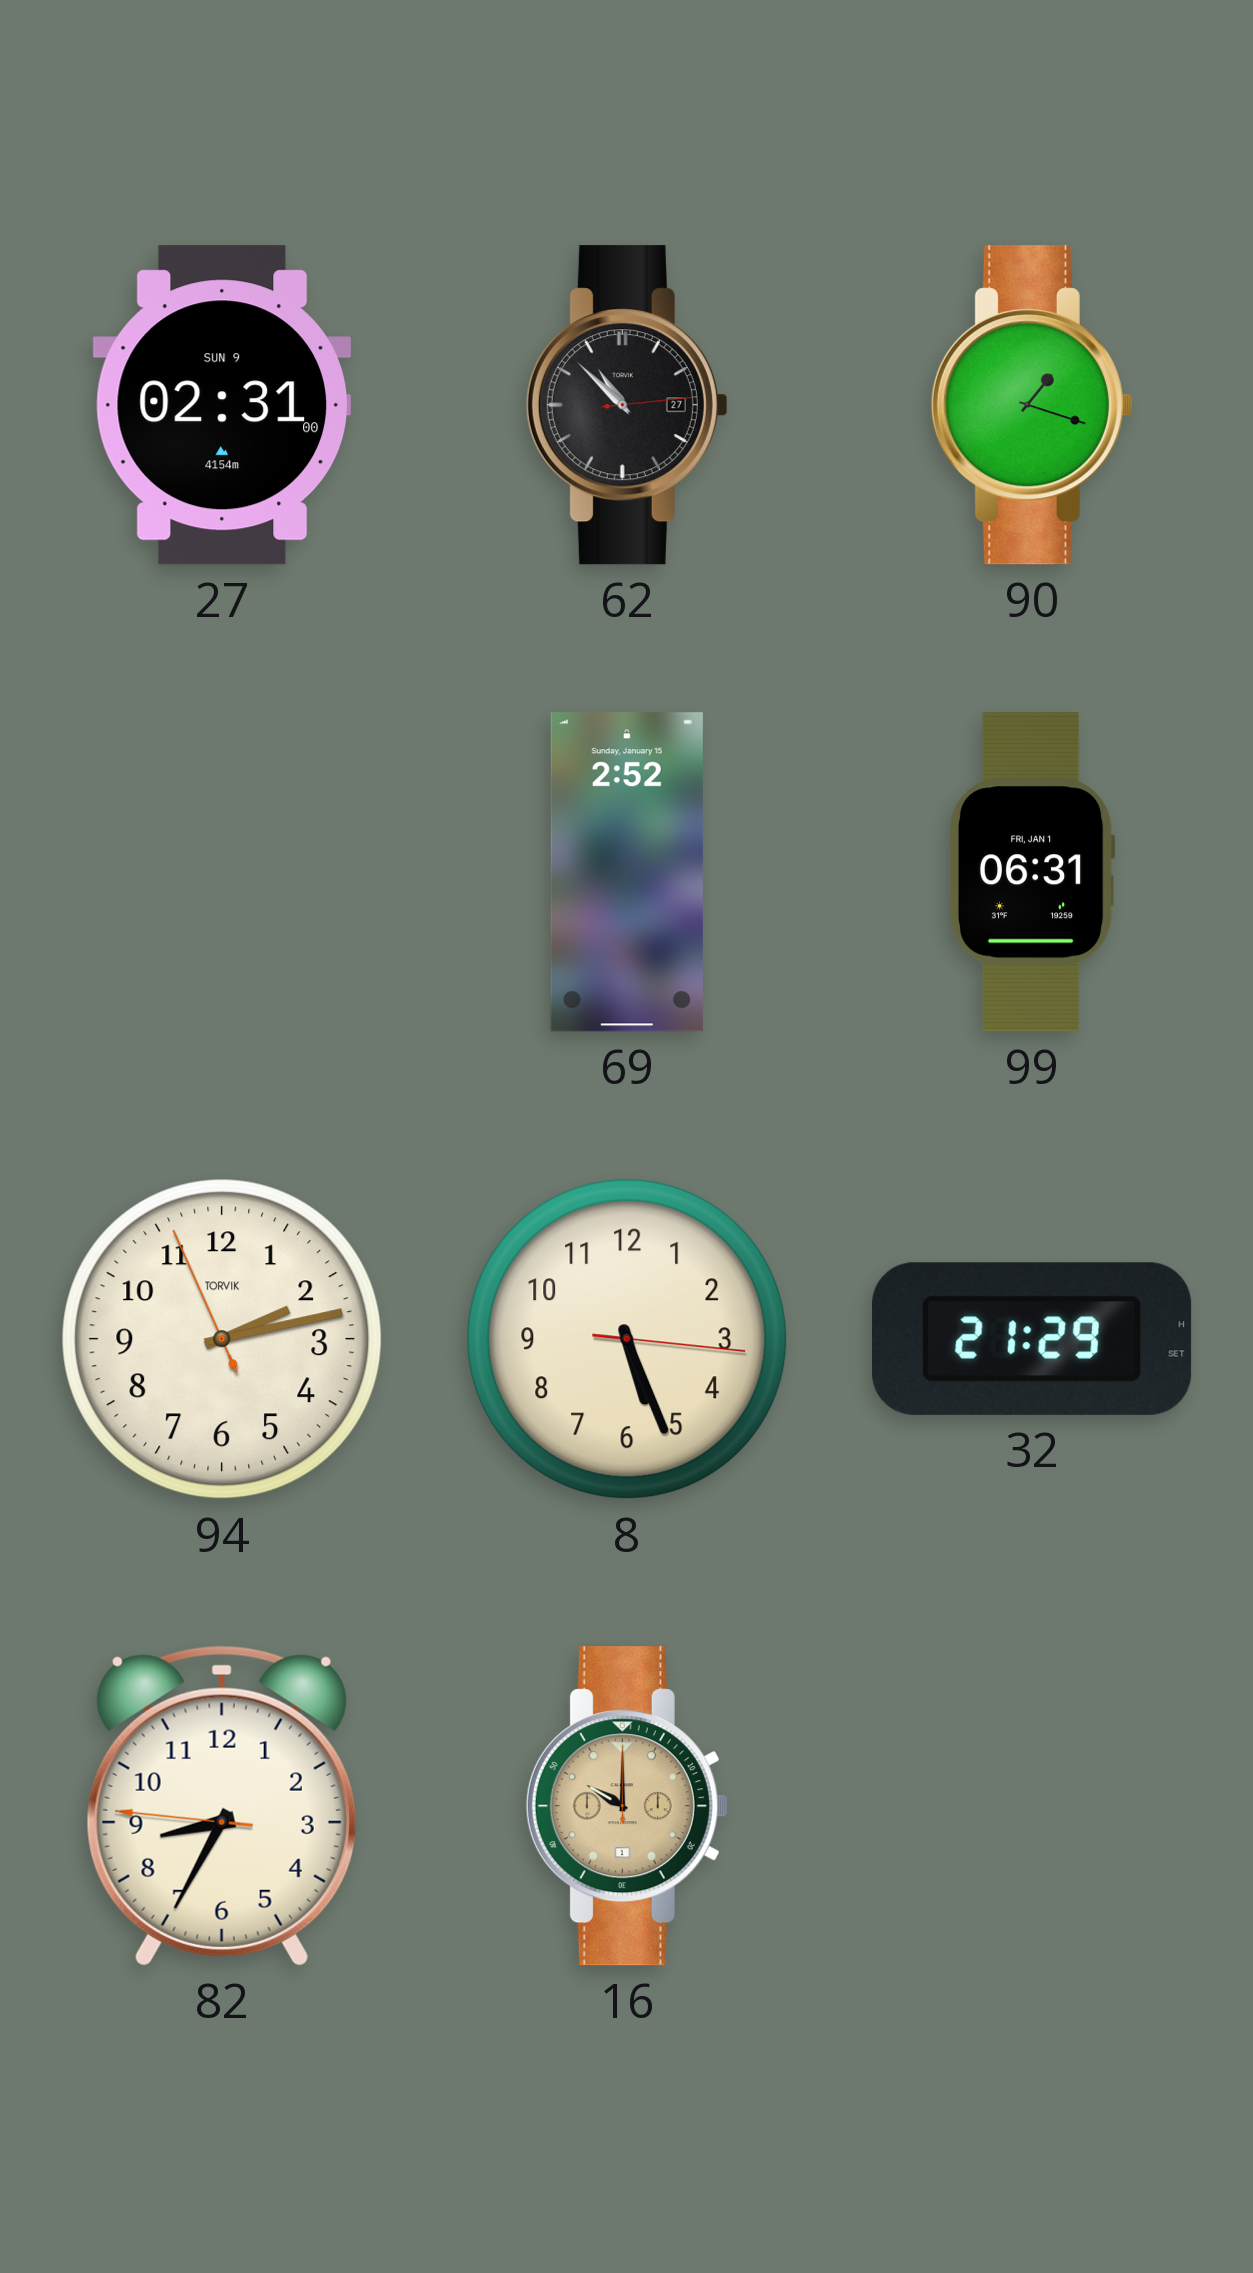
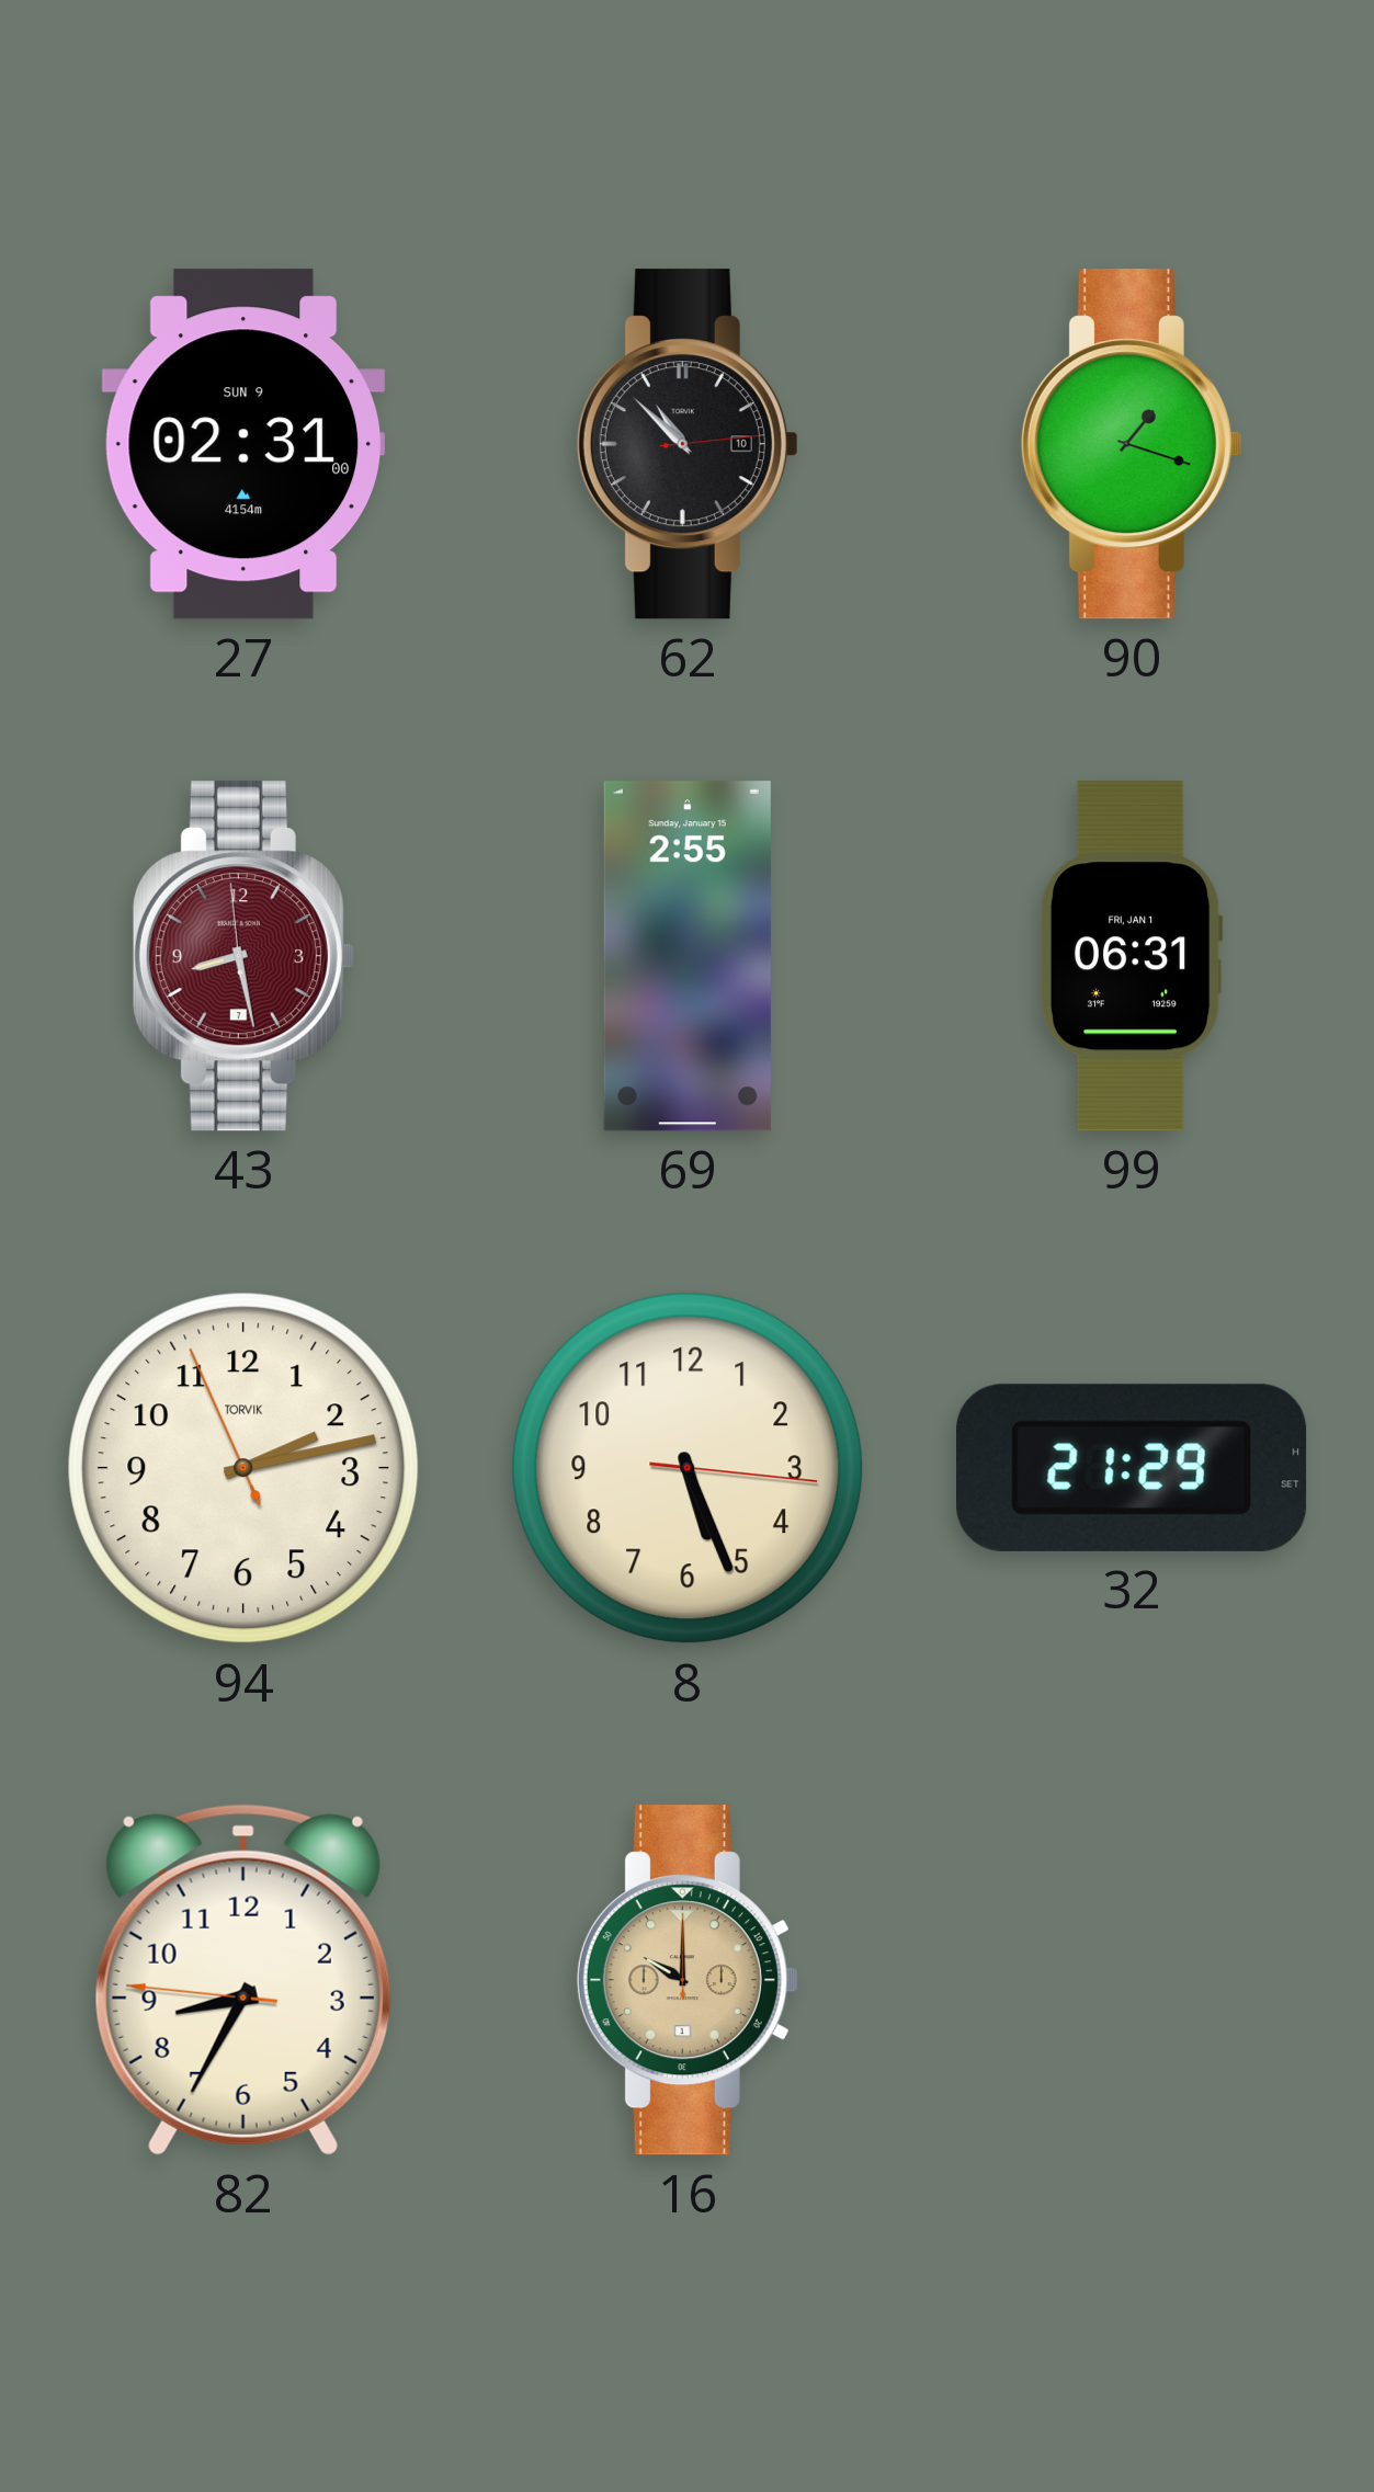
62 date: 27 -> 10
43: none -> 8:27
69: 2:52 -> 2:55
